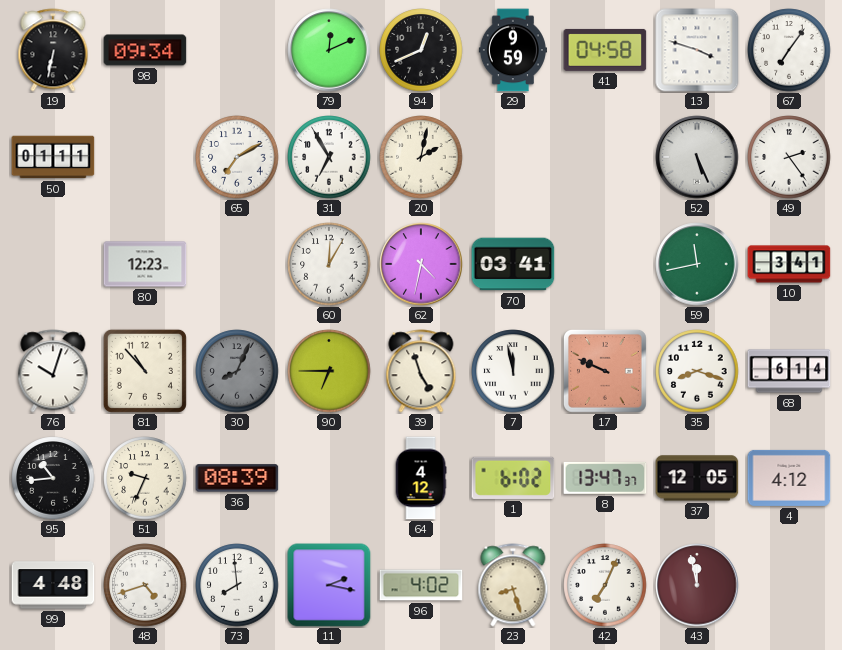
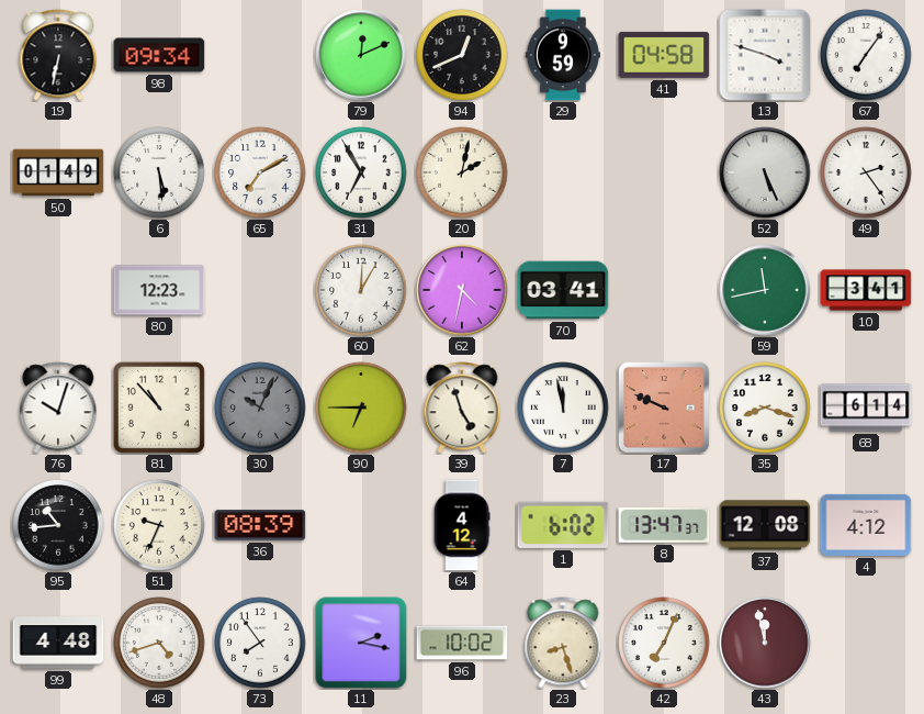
50: 01:11 -> 01:49
6: none -> 5:29
30: 8:04 -> 10:04
37: 12:05 -> 12:08
73: 7:59 -> 7:54
96: 4:02 -> 10:02
